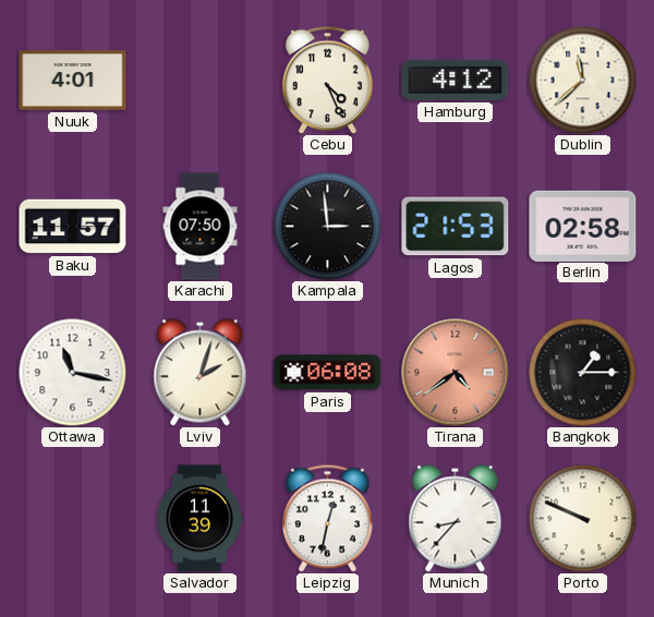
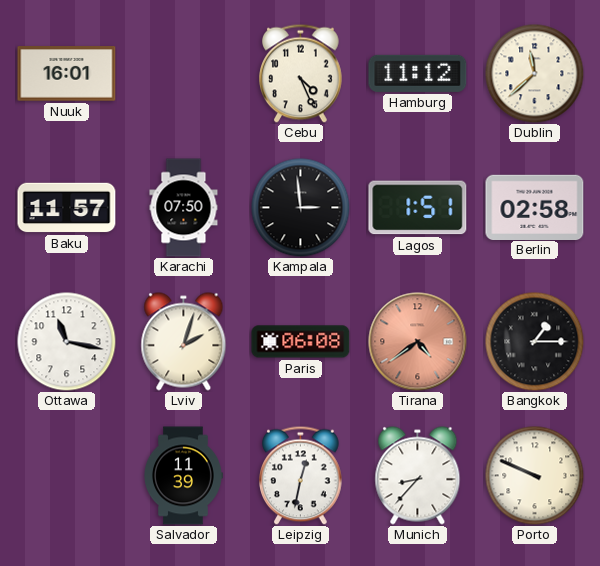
Nuuk: 4:01 -> 16:01
Hamburg: 4:12 -> 11:12
Lagos: 21:53 -> 1:51
